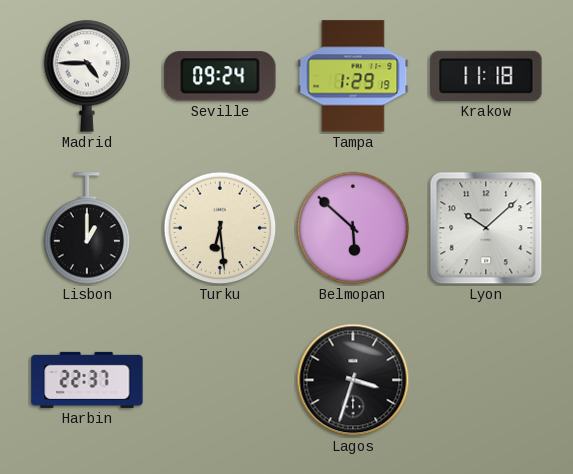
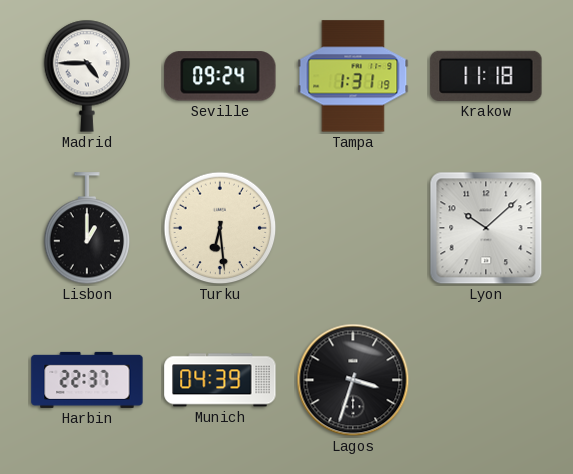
Tampa: 1:29 -> 1:31
Belmopan: 5:52 -> none
Munich: none -> 04:39
